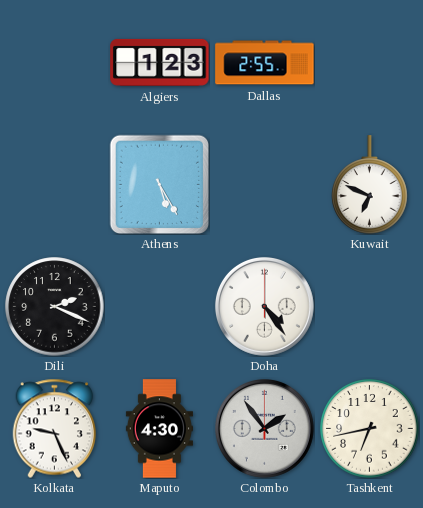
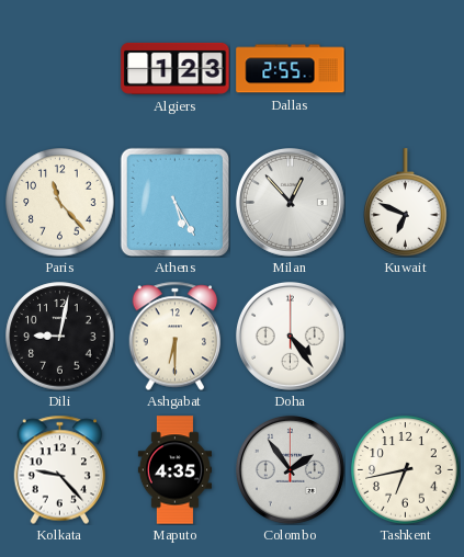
Paris: none -> 11:23
Milan: none -> 12:53
Dili: 2:19 -> 9:02
Ashgabat: none -> 6:30
Kolkata: 9:26 -> 9:23
Maputo: 4:30 -> 4:35
